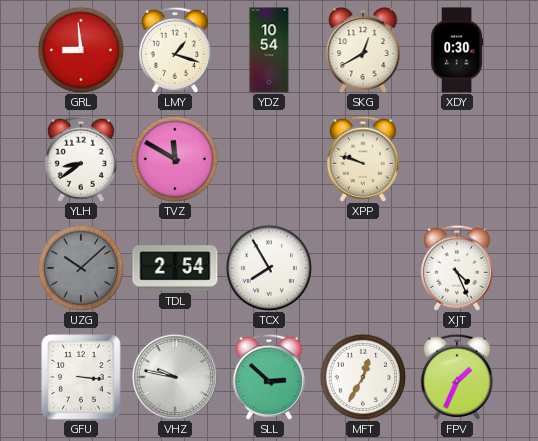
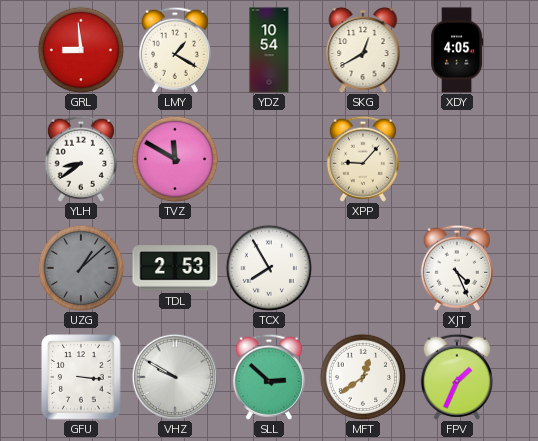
LMY: 1:18 -> 1:20
XDY: 0:30 -> 4:05
XPP: 9:48 -> 9:07
UZG: 10:08 -> 1:08
TDL: 2:54 -> 2:53
VHZ: 9:47 -> 9:50
MFT: 12:35 -> 12:39
